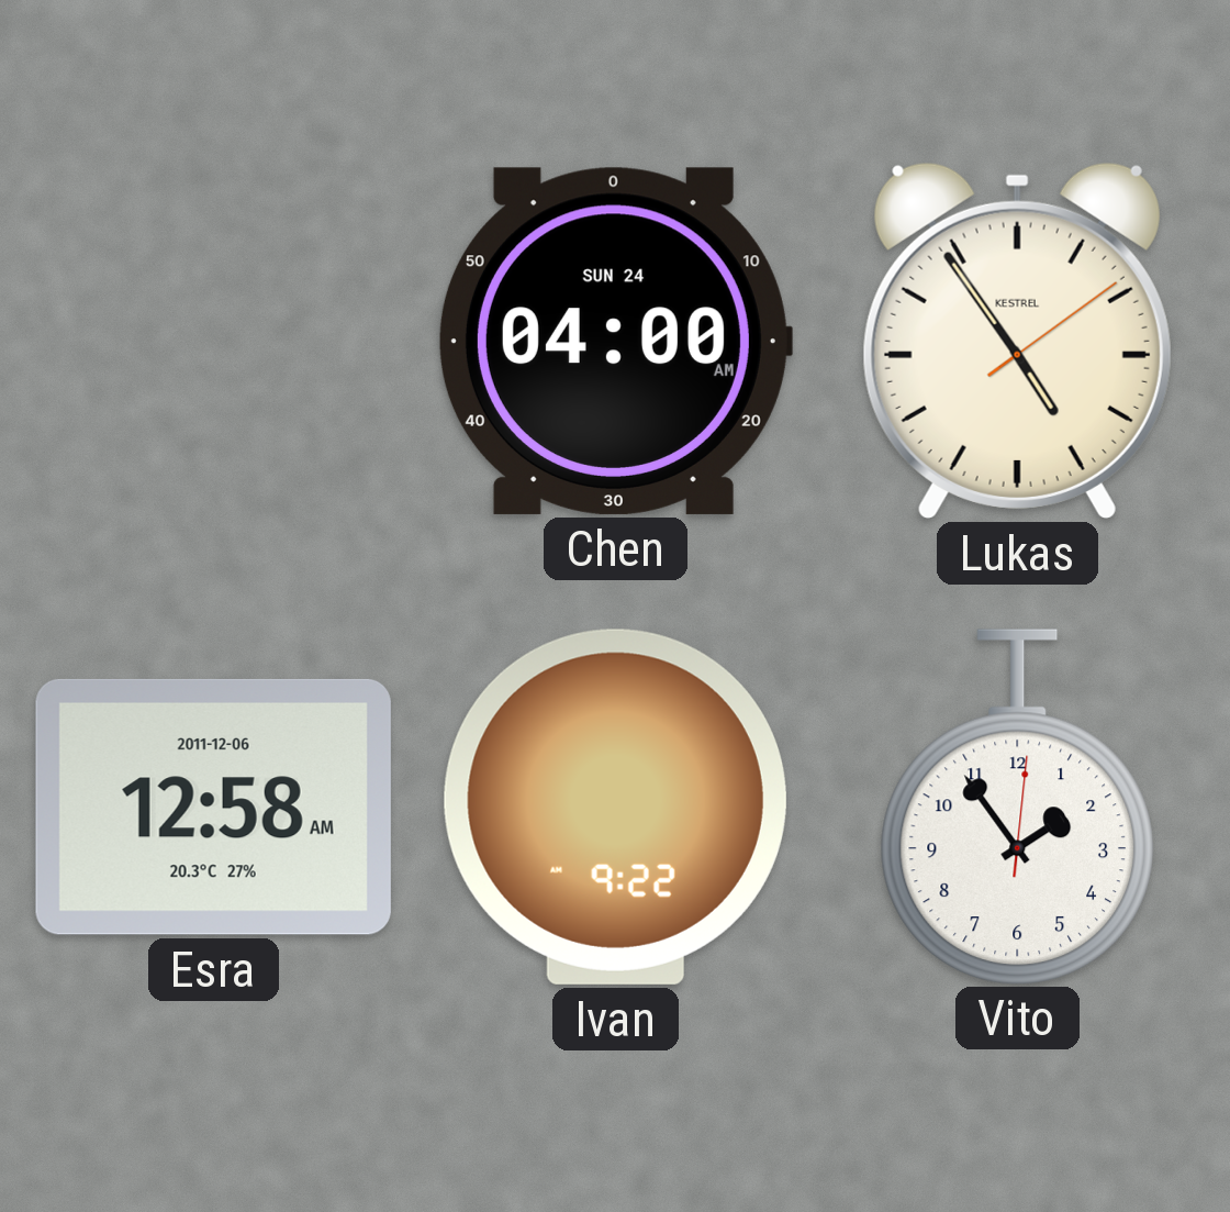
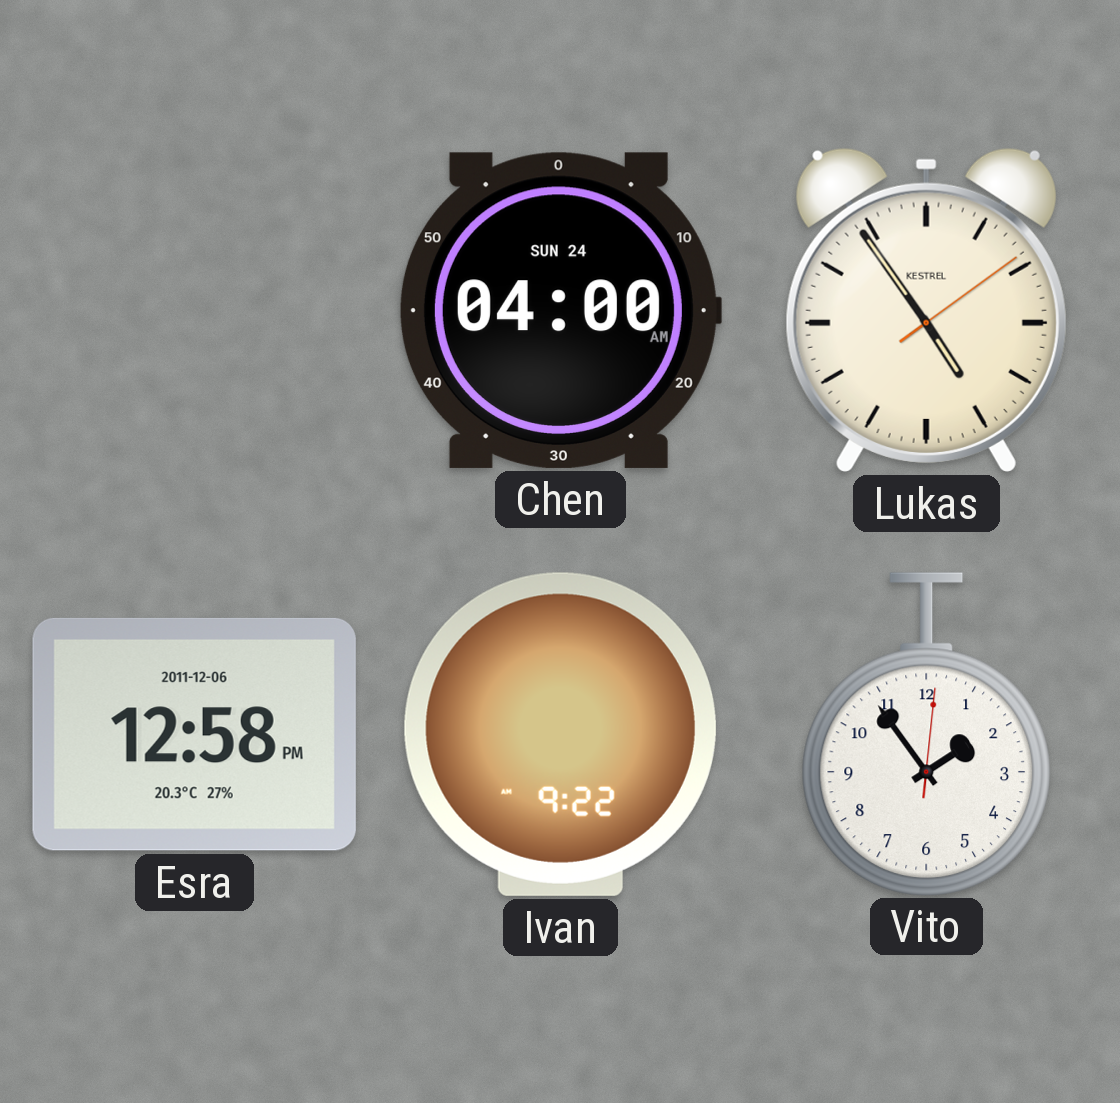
Esra: 12:58 AM -> 12:58 PM
